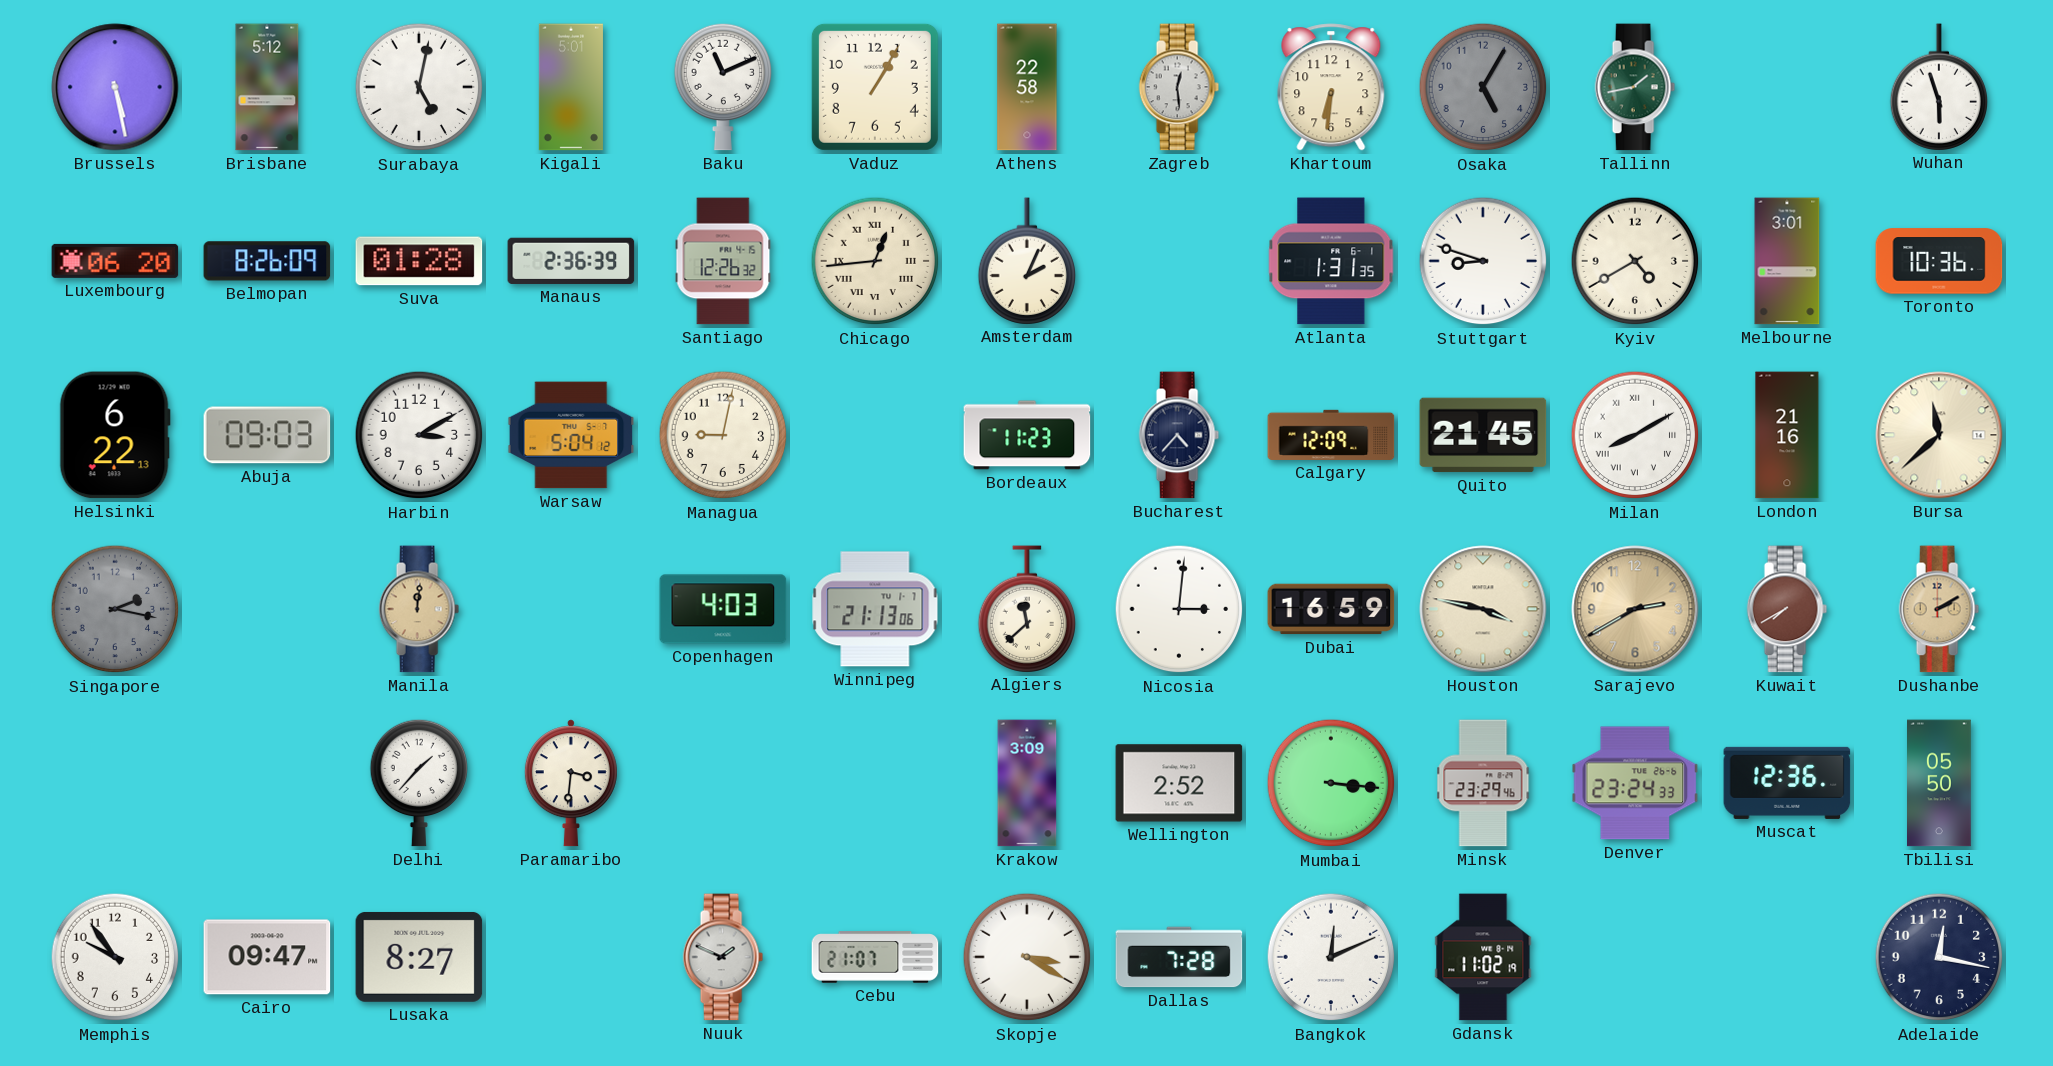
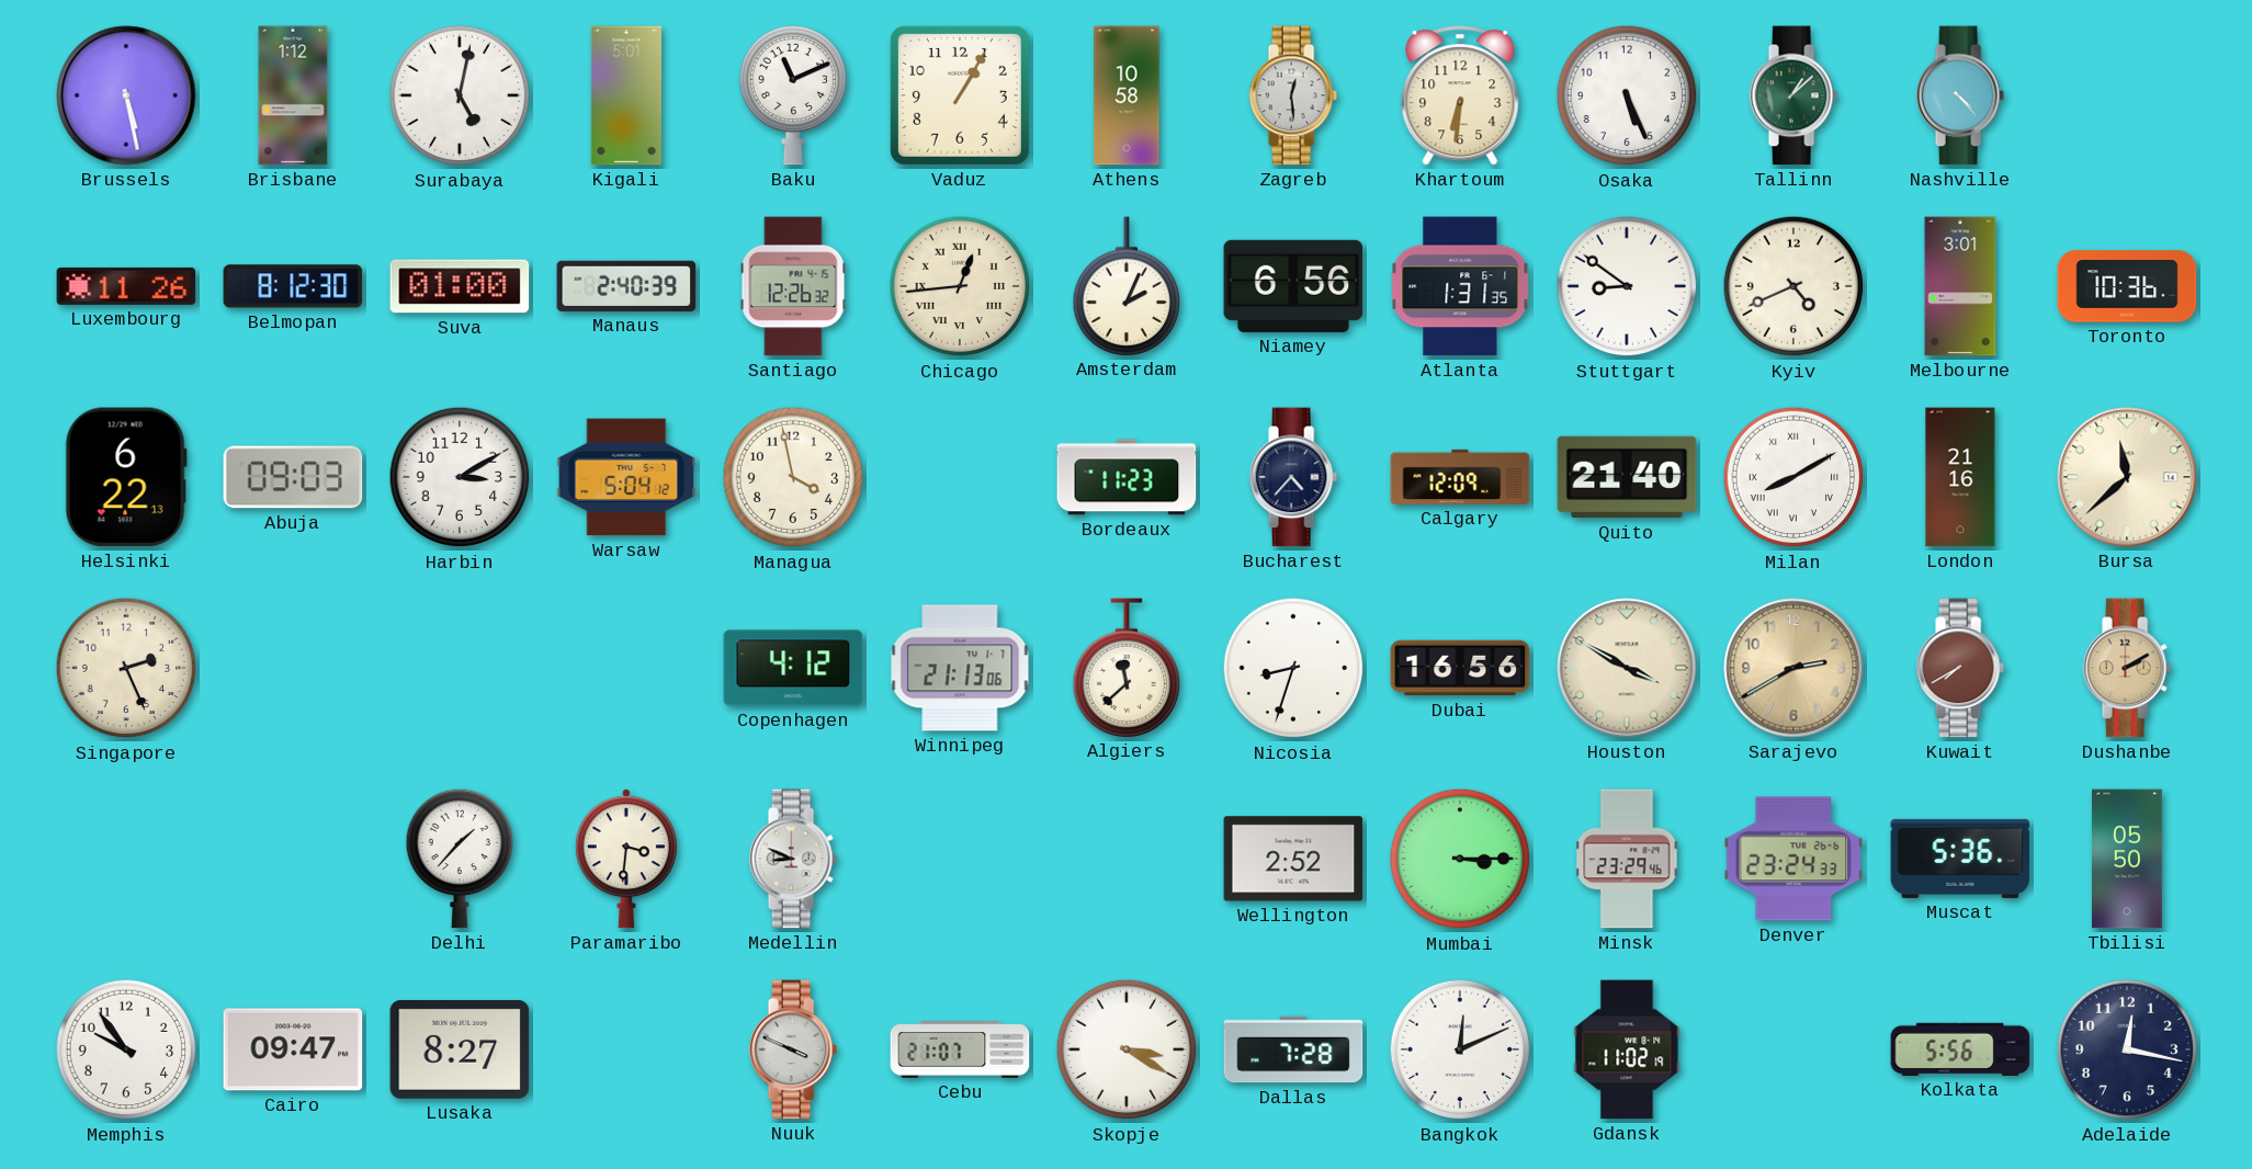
Brisbane: 5:12 -> 1:12
Athens: 22:58 -> 10:58
Osaka: 5:05 -> 5:26
Osaka dial: grey -> white
Tallinn: 1:43 -> 1:08
Nashville: none -> 4:23
Wuhan: 5:57 -> none
Luxembourg: 06:20 -> 11:26
Belmopan: 8:26 -> 8:12
Suva: 01:28 -> 01:00
Manaus: 2:36 -> 2:40
Niamey: none -> 6:56
Stuttgart: 8:48 -> 8:51
Kyiv: 4:40 -> 4:41
Managua: 9:02 -> 3:58
Quito: 21:45 -> 21:40
Singapore: 2:17 -> 2:26
Singapore dial: grey -> cream
Manila: 12:01 -> none
Copenhagen: 4:03 -> 4:12
Nicosia: 3:01 -> 8:33
Dubai: 16:59 -> 16:56
Houston: 3:47 -> 3:50
Medellin: none -> 8:49
Krakow: 3:09 -> none
Mumbai: 3:16 -> 3:15
Muscat: 12:36 -> 5:36
Nuuk: 1:49 -> 3:49
Kolkata: none -> 5:56
